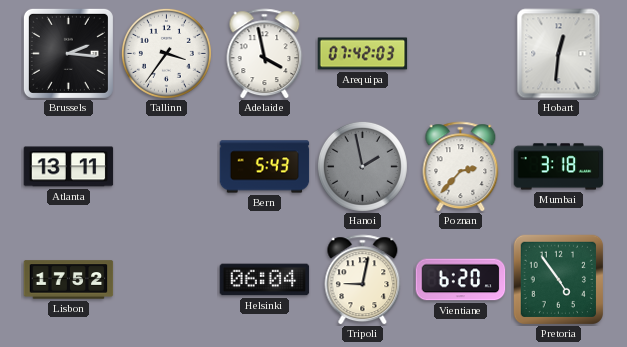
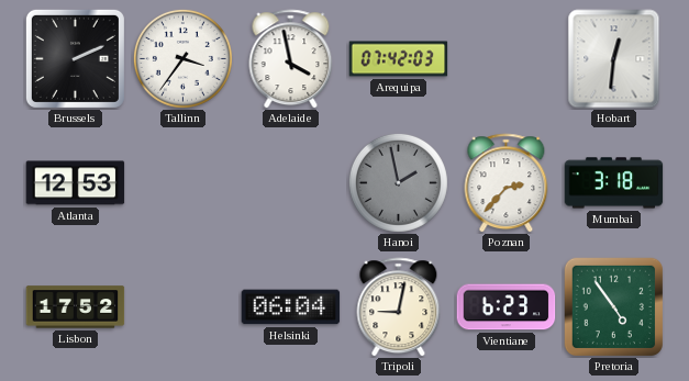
Brussels: 2:16 -> 2:11
Atlanta: 13:11 -> 12:53
Bern: 5:43 -> none
Vientiane: 6:20 -> 6:23
